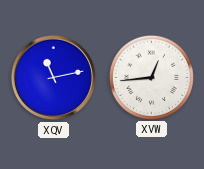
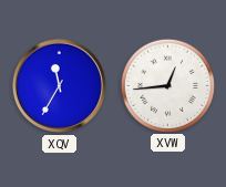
XQV: 11:13 -> 11:35
